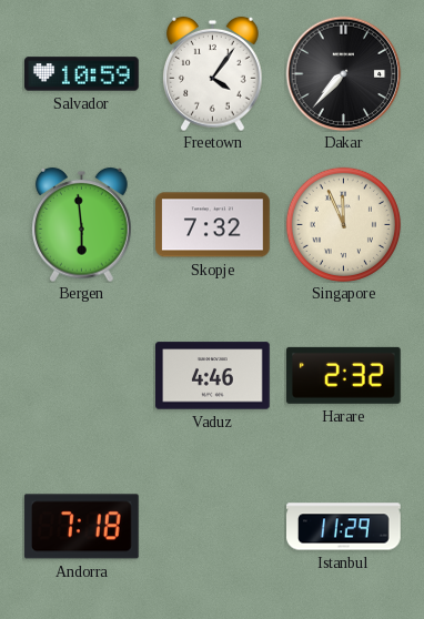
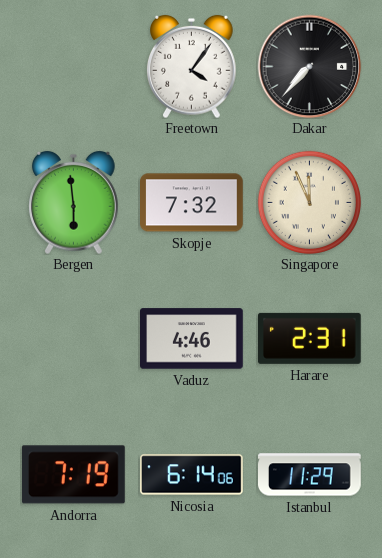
Salvador: 10:59 -> none
Harare: 2:32 -> 2:31
Andorra: 7:18 -> 7:19
Nicosia: none -> 6:14
